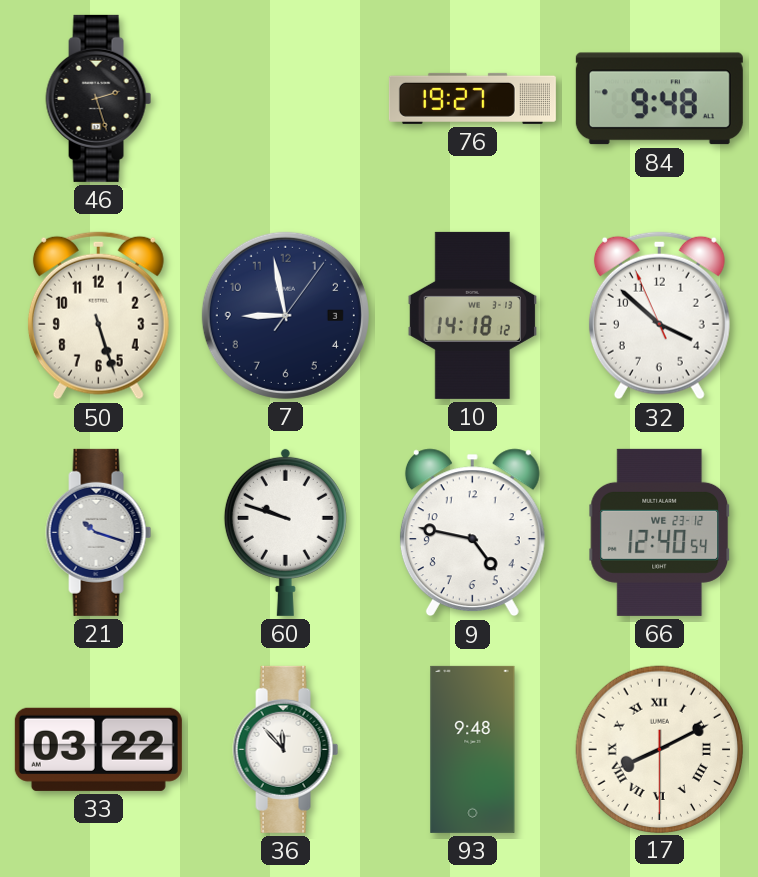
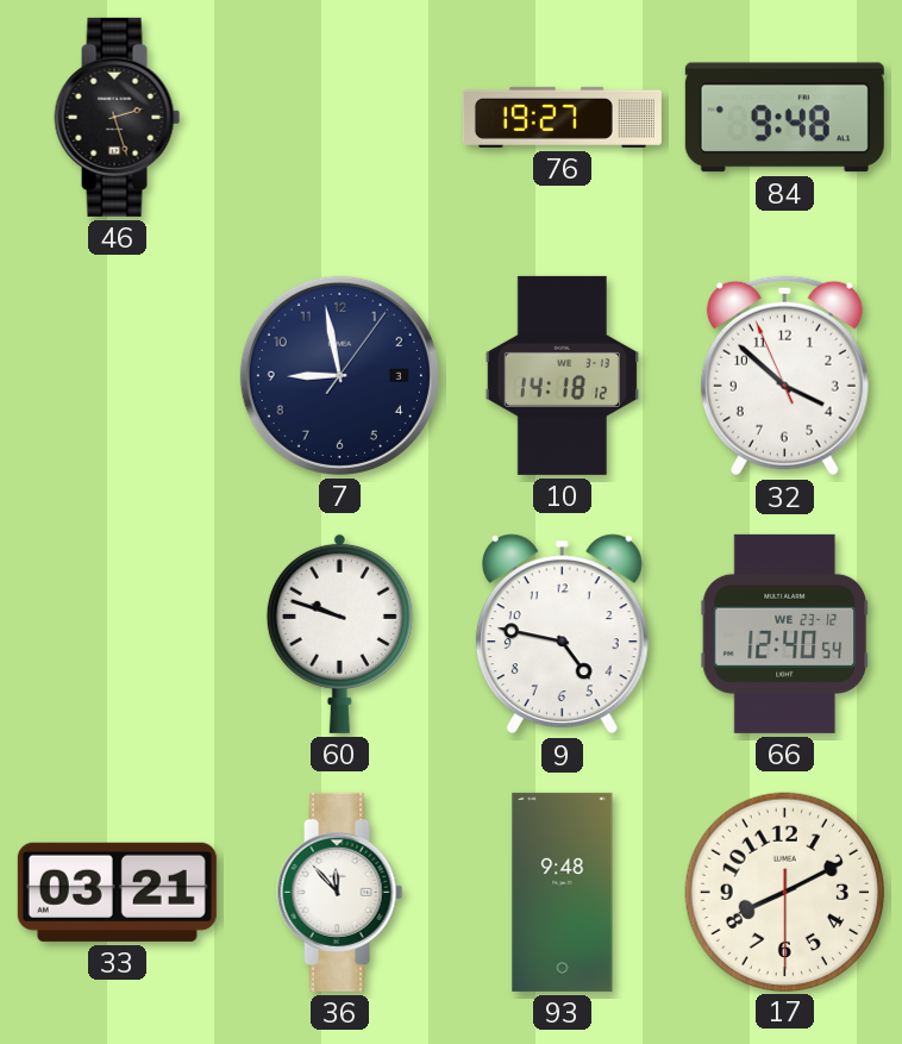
50: 5:27 -> none
21: 10:18 -> none
33: 03:22 -> 03:21
17 numerals: Roman -> Arabic
